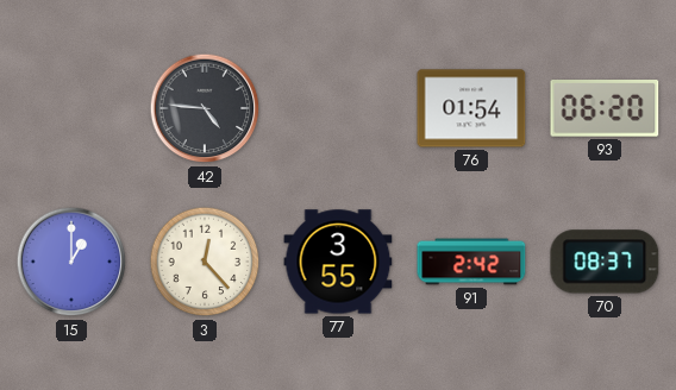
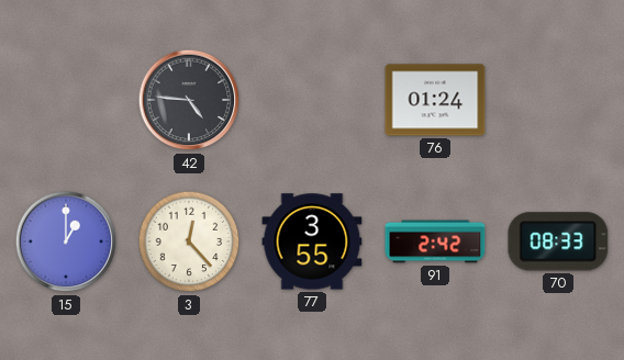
76: 01:54 -> 01:24
93: 06:20 -> none
70: 08:37 -> 08:33
